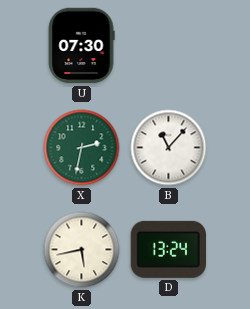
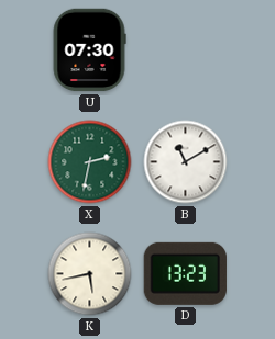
B: 11:07 -> 11:10
D: 13:24 -> 13:23
